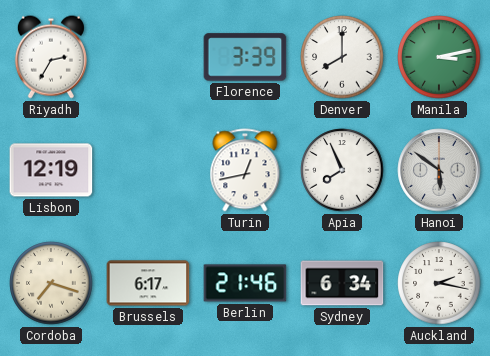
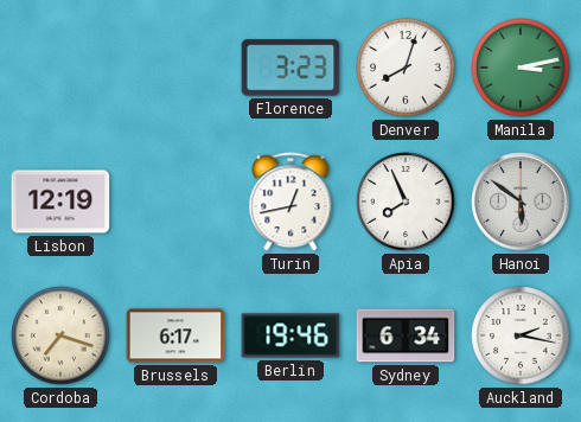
Riyadh: 2:35 -> none
Florence: 3:39 -> 3:23
Denver: 8:00 -> 8:03
Berlin: 21:46 -> 19:46
